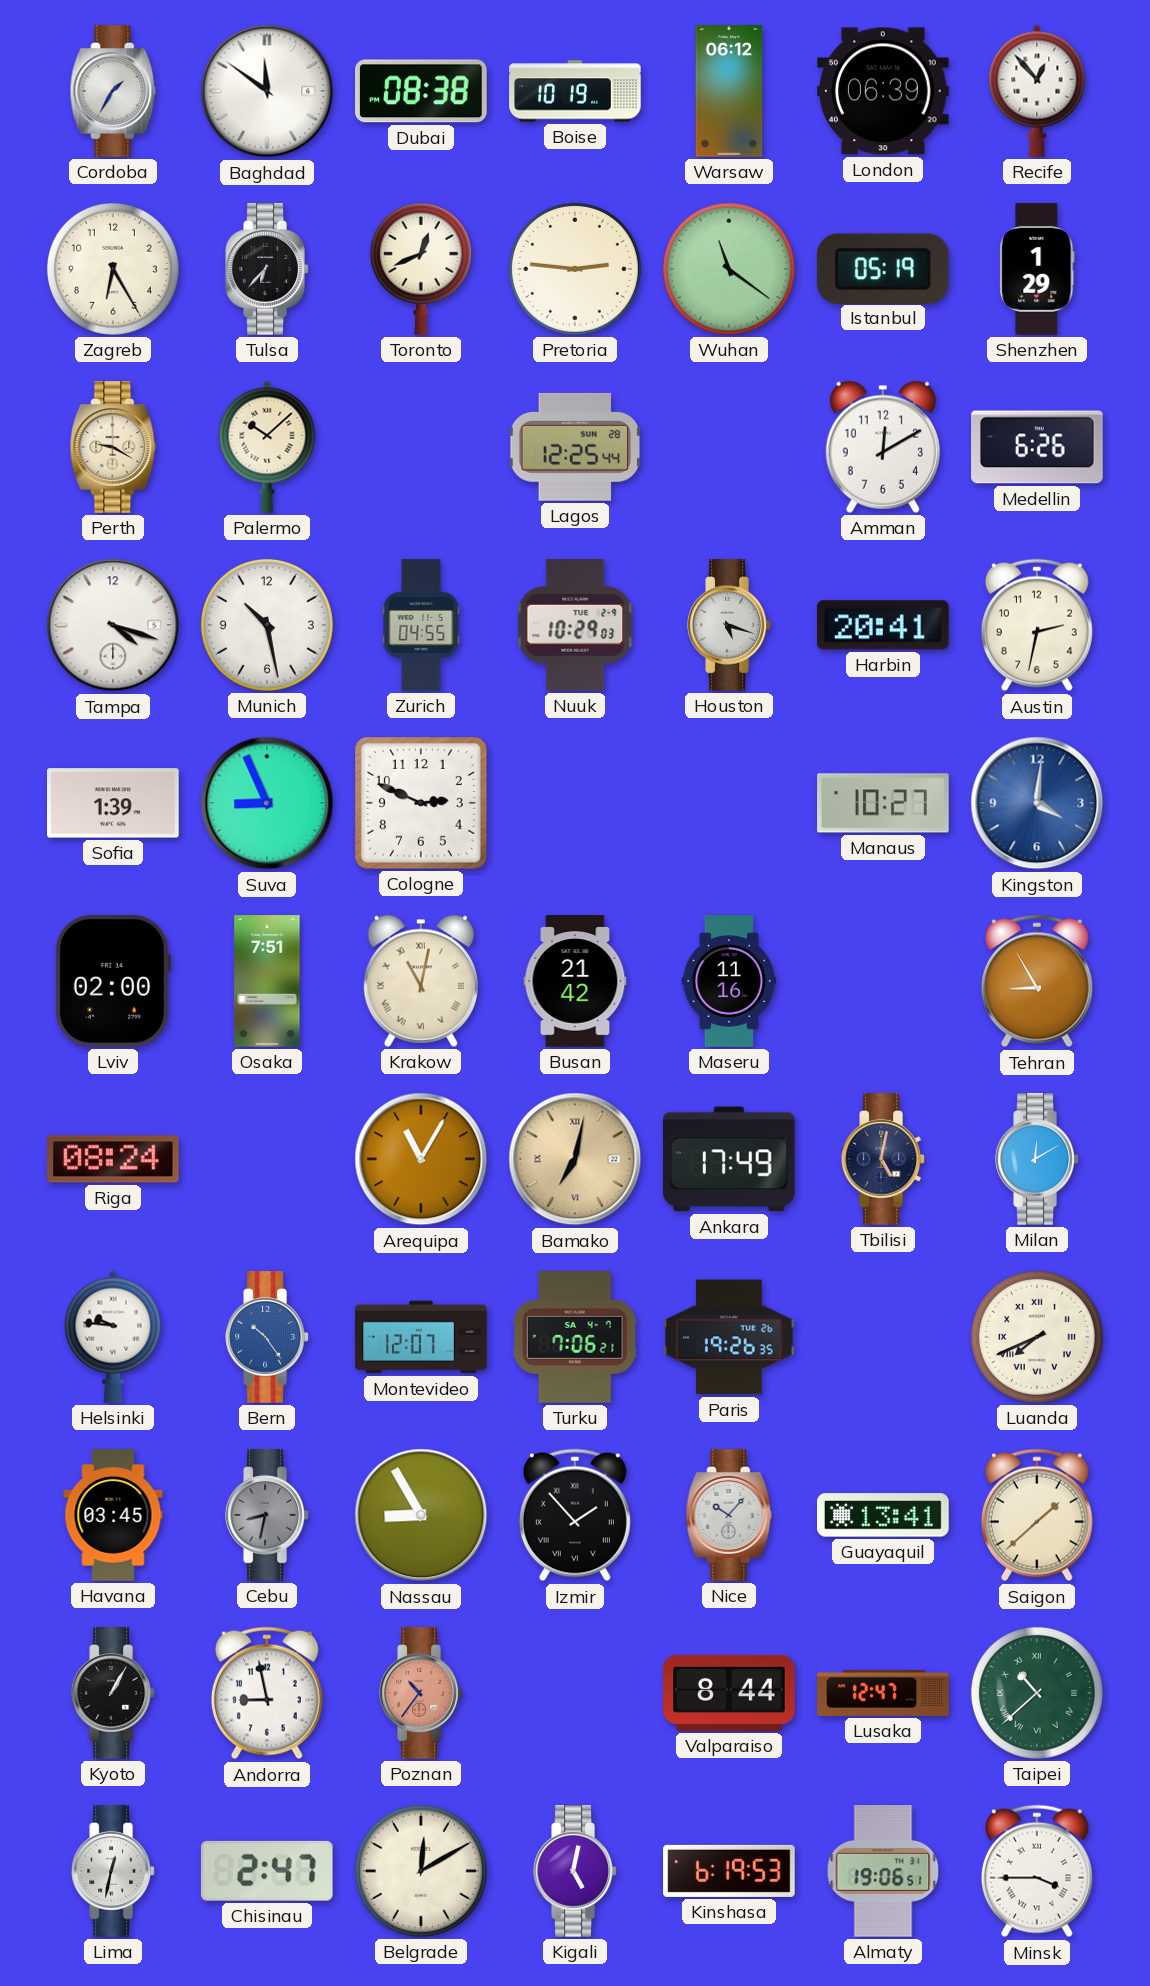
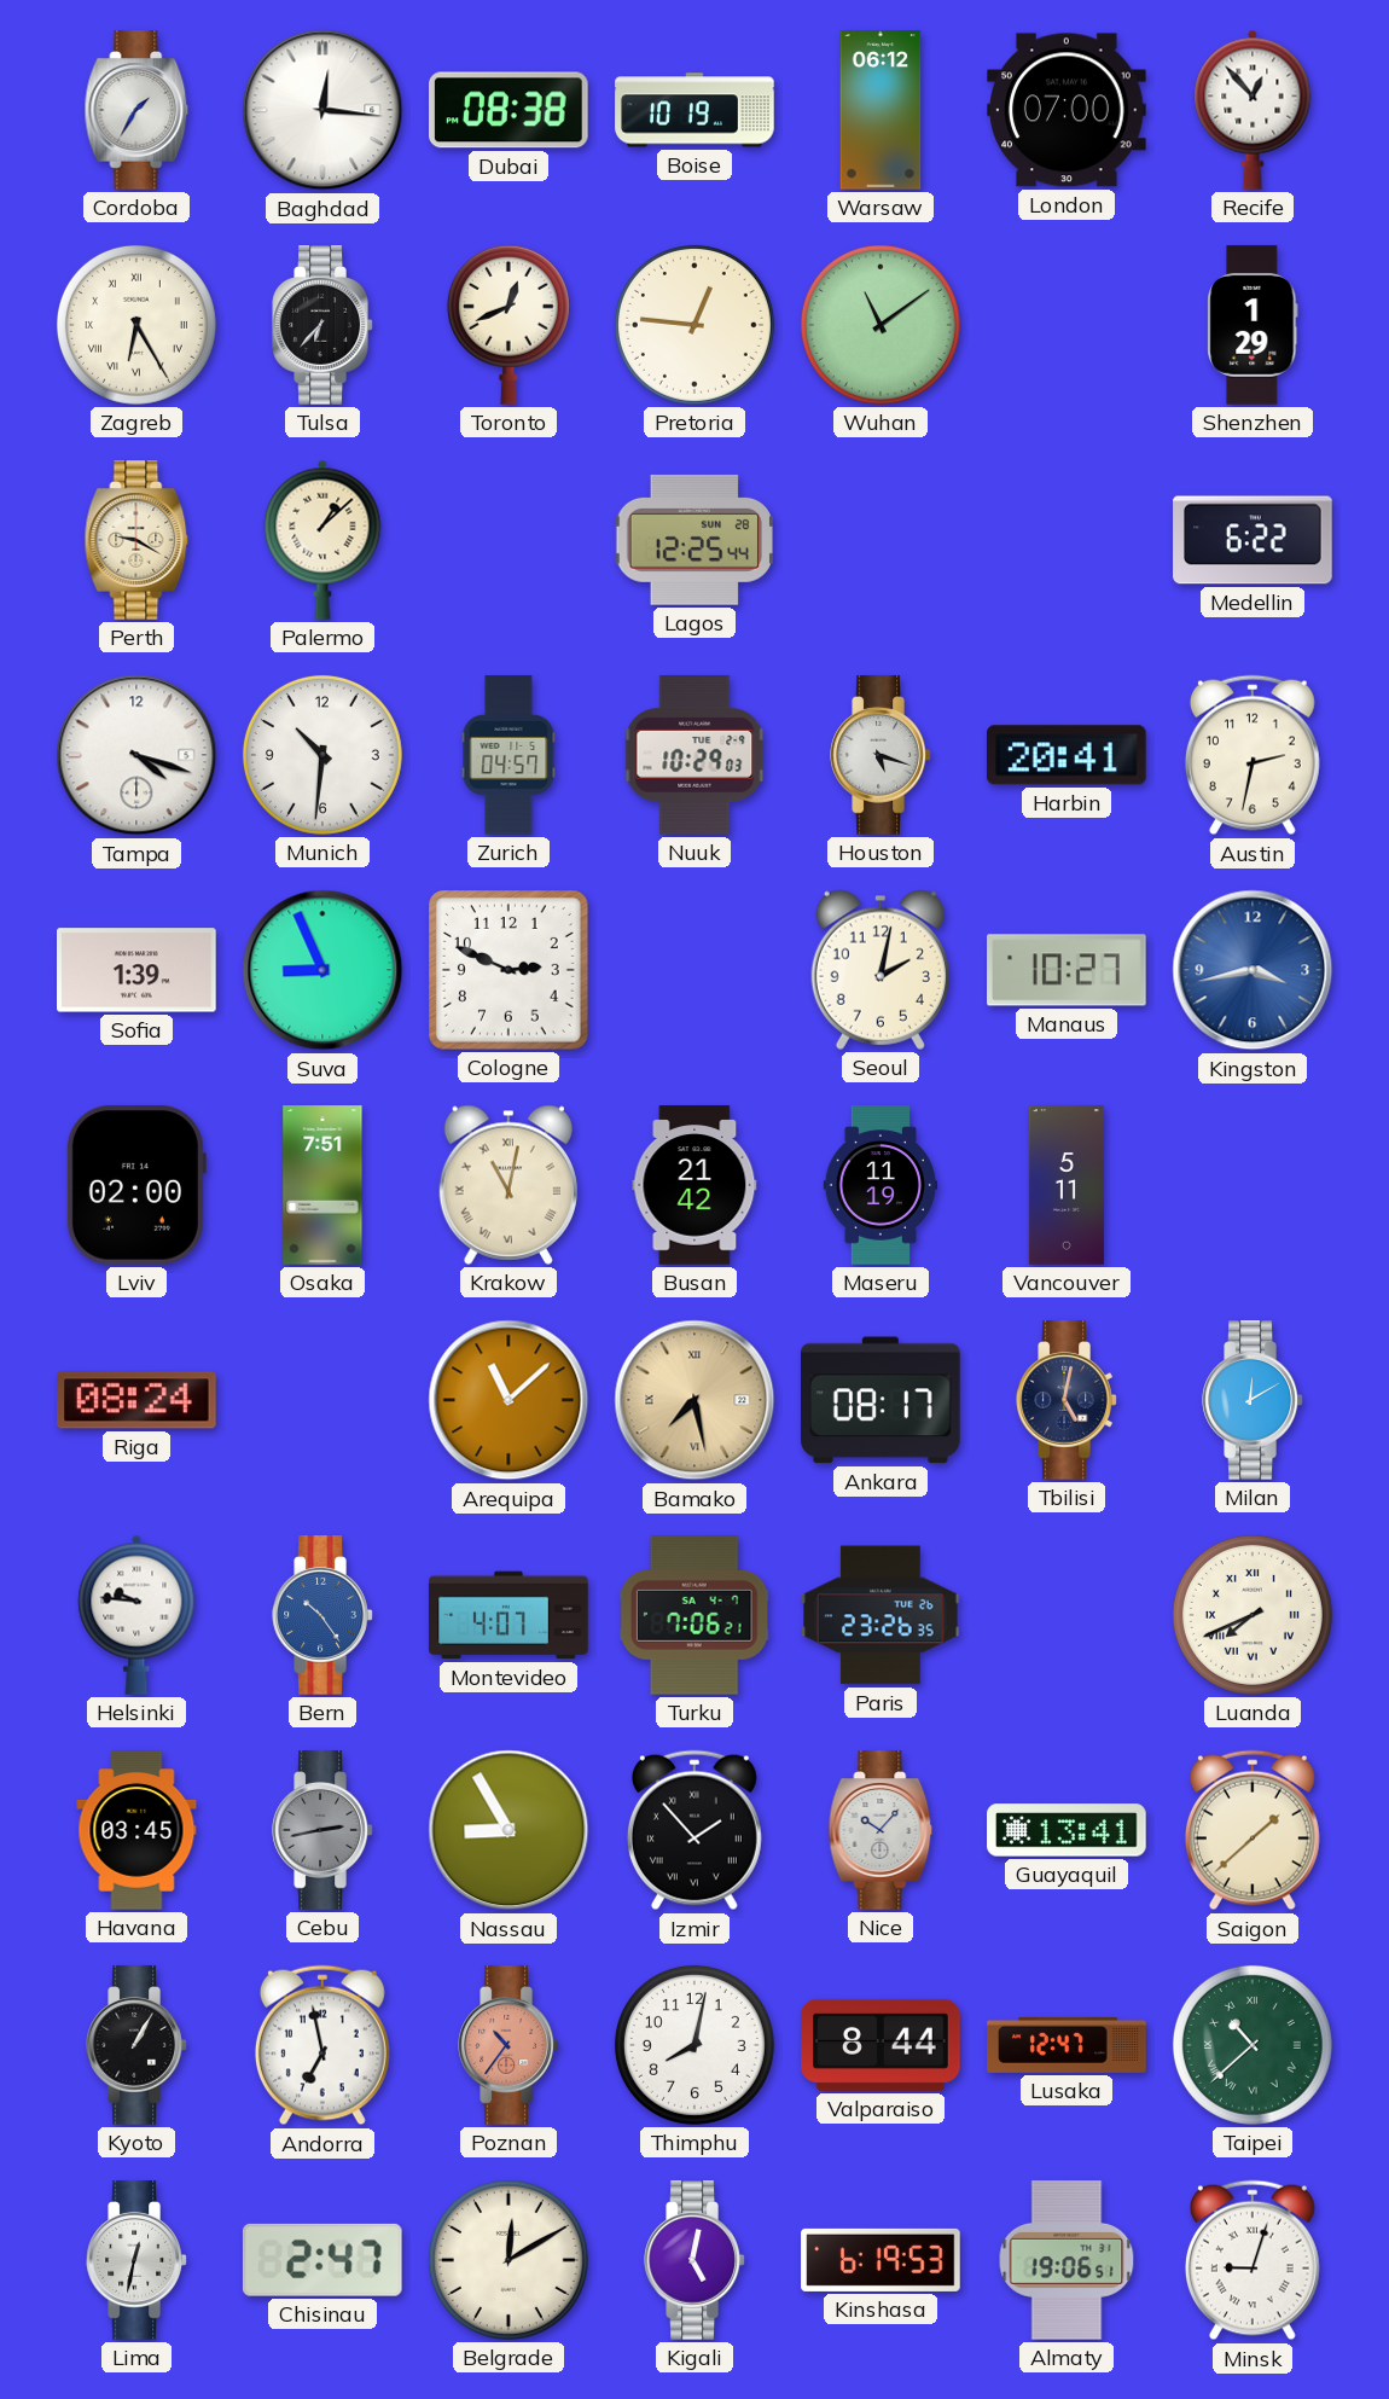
Baghdad: 11:51 -> 12:16
London: 06:39 -> 07:00
Zagreb numerals: Arabic -> Roman
Pretoria: 2:46 -> 12:46
Wuhan: 11:21 -> 11:09
Istanbul: 05:19 -> none
Palermo: 10:08 -> 1:08
Amman: 12:10 -> none
Medellin: 6:26 -> 6:22
Munich: 10:28 -> 10:31
Zurich: 04:55 -> 04:57
Seoul: none -> 2:02
Kingston: 4:01 -> 3:43
Maseru: 11:16 -> 11:19
Vancouver: none -> 5:11
Tehran: 8:55 -> none
Arequipa: 11:05 -> 11:08
Bamako: 7:02 -> 7:28
Ankara: 17:49 -> 08:17
Montevideo: 12:07 -> 4:07
Paris: 19:26 -> 23:26
Cebu: 8:32 -> 2:43
Andorra: 8:58 -> 6:58
Thimphu: none -> 8:02
Minsk: 3:45 -> 9:03
